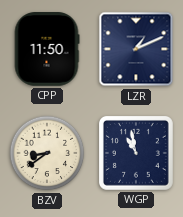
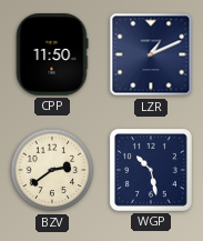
BZV: 8:39 -> 2:39
WGP: 10:58 -> 10:28
